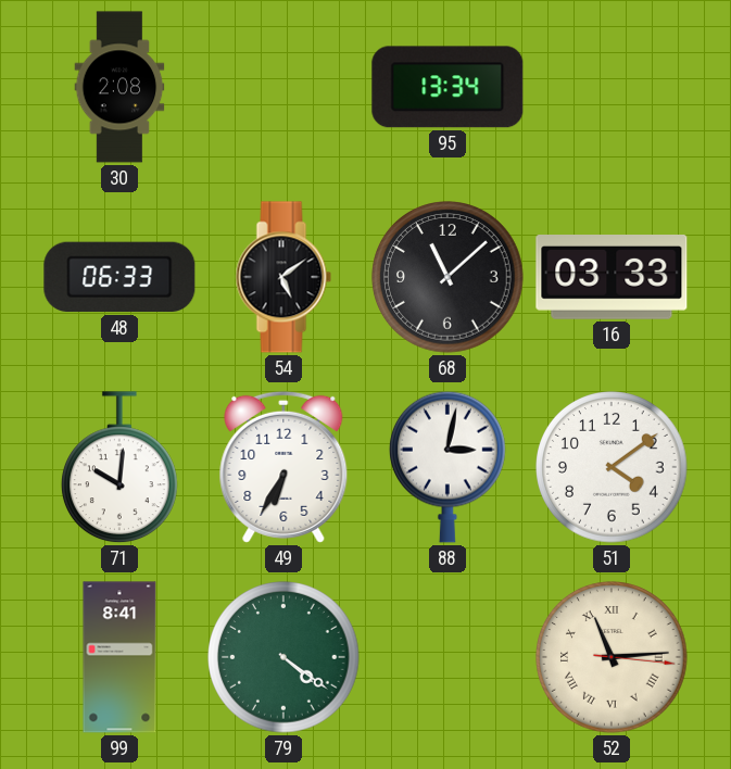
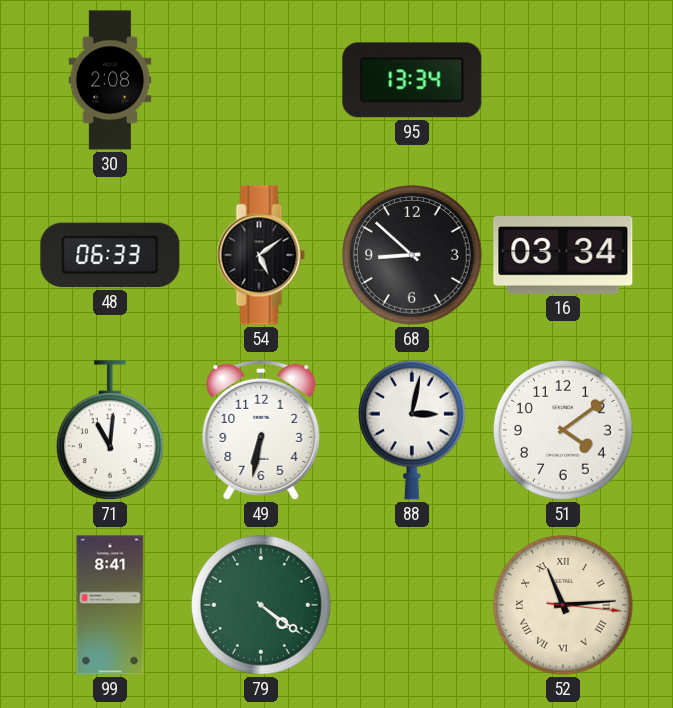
68: 11:08 -> 8:52
16: 03:33 -> 03:34
71: 10:01 -> 11:01
49: 6:35 -> 6:32
